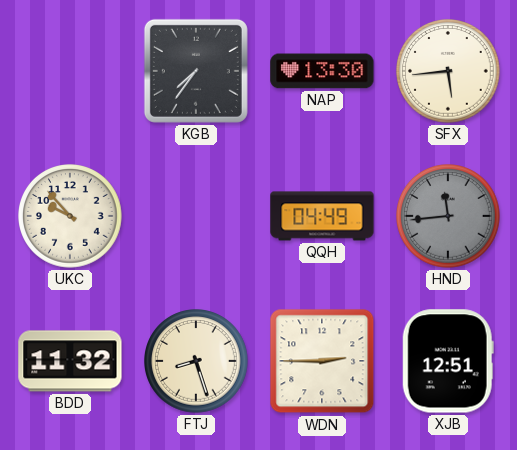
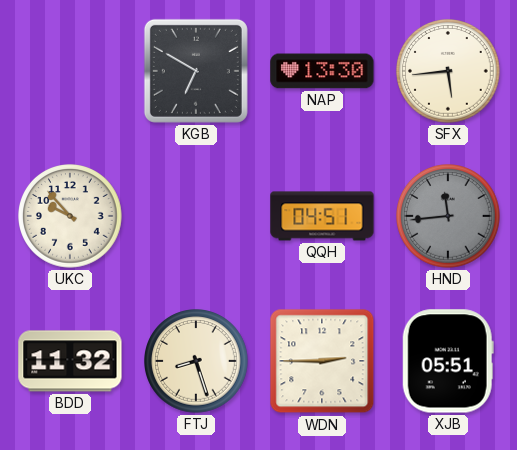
KGB: 7:36 -> 6:50
QQH: 04:49 -> 04:51
XJB: 12:51 -> 05:51
